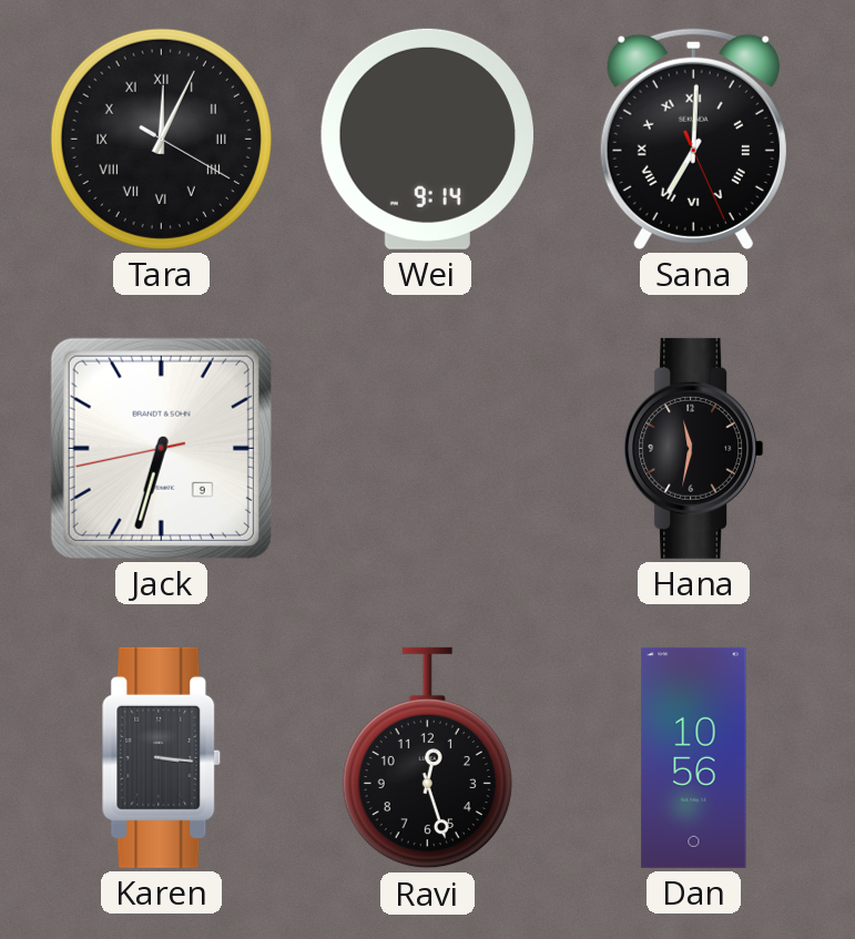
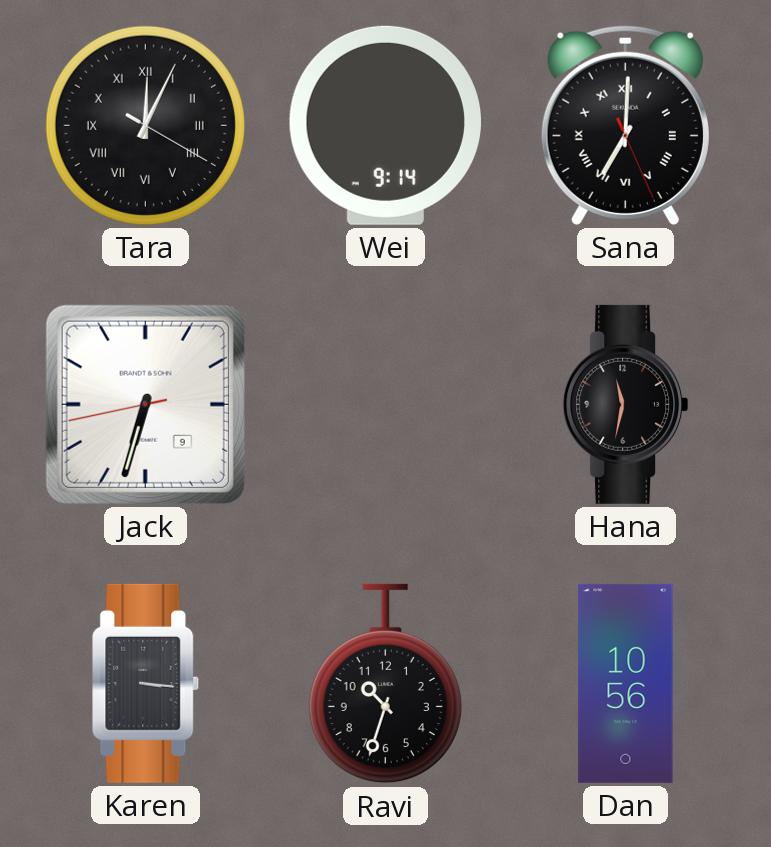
Ravi: 12:27 -> 10:33
